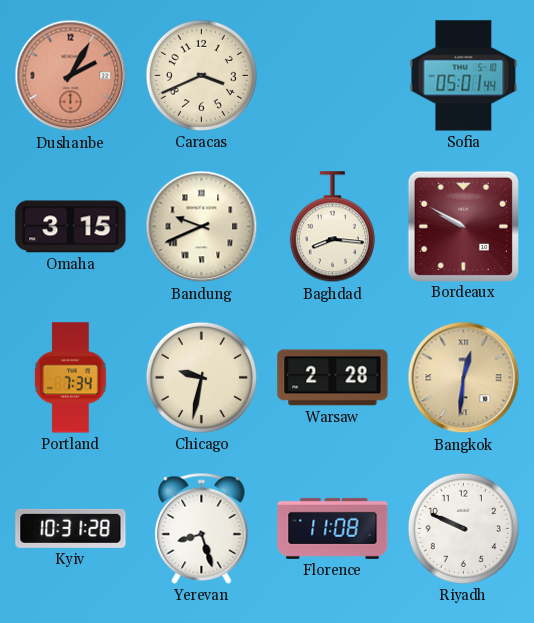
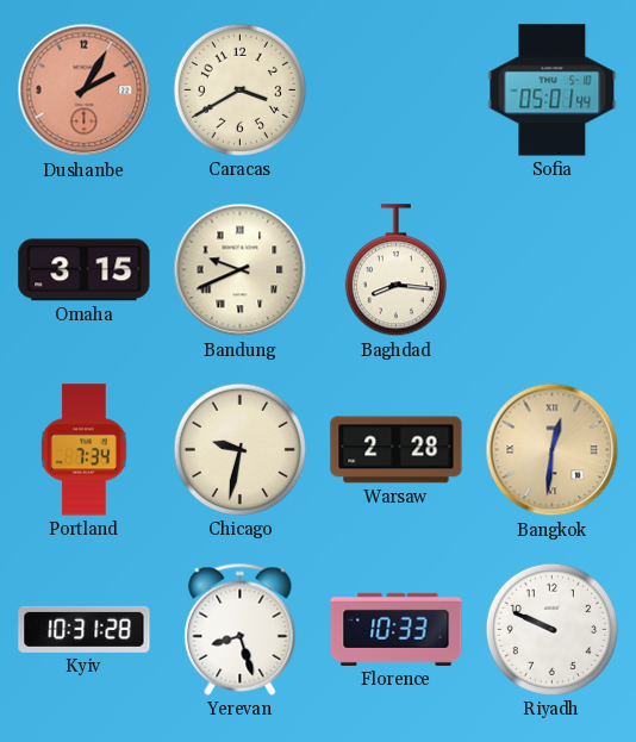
Caracas: 3:41 -> 3:40
Bordeaux: 9:50 -> none
Florence: 11:08 -> 10:33
